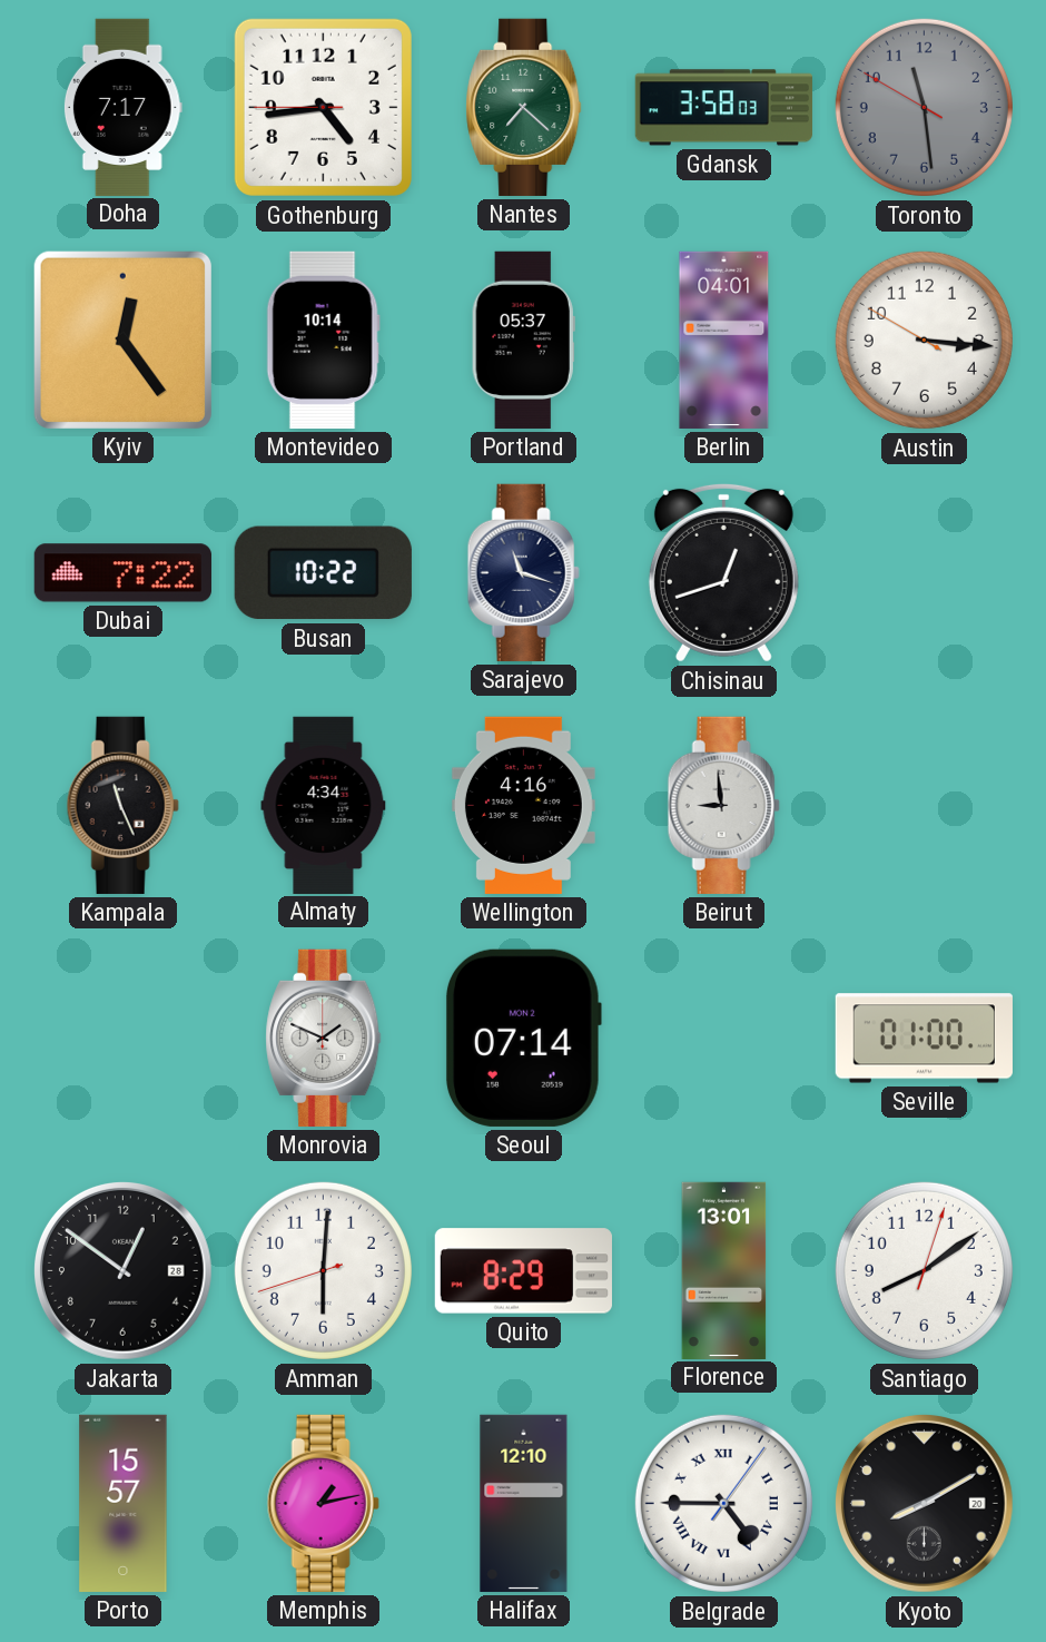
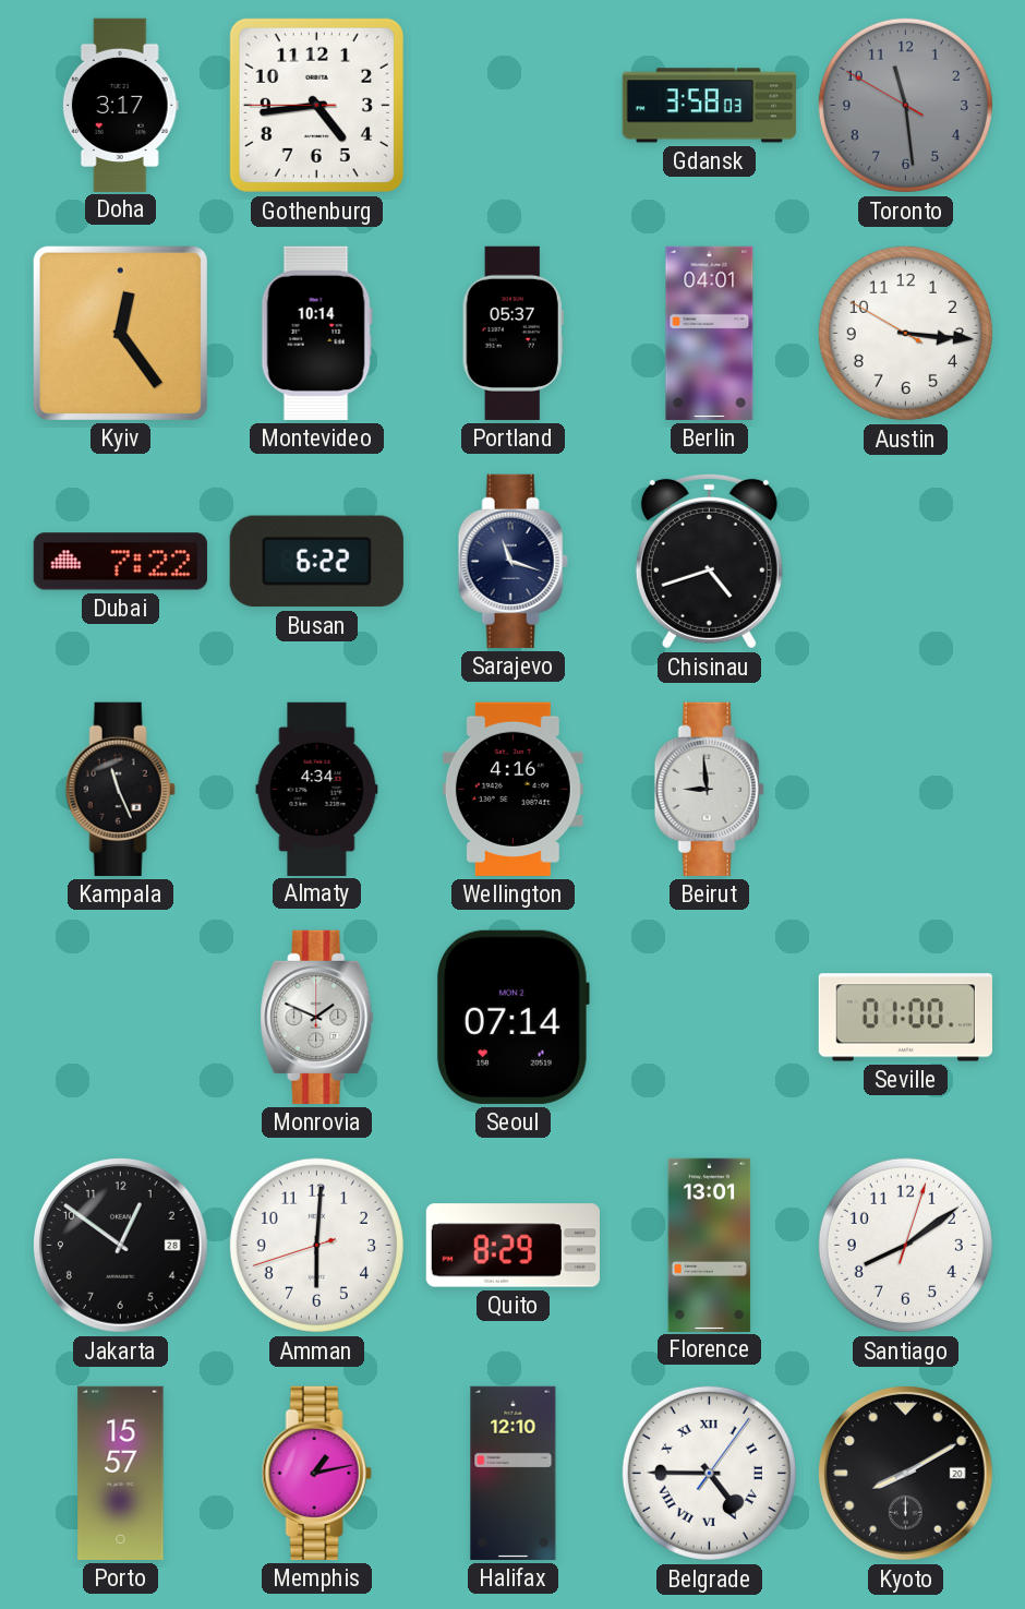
Doha: 7:17 -> 3:17
Nantes: 7:22 -> none
Busan: 10:22 -> 6:22
Chisinau: 12:42 -> 4:42
